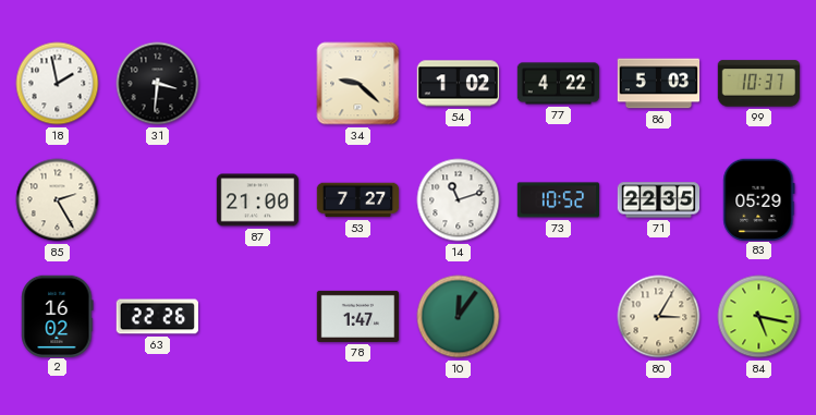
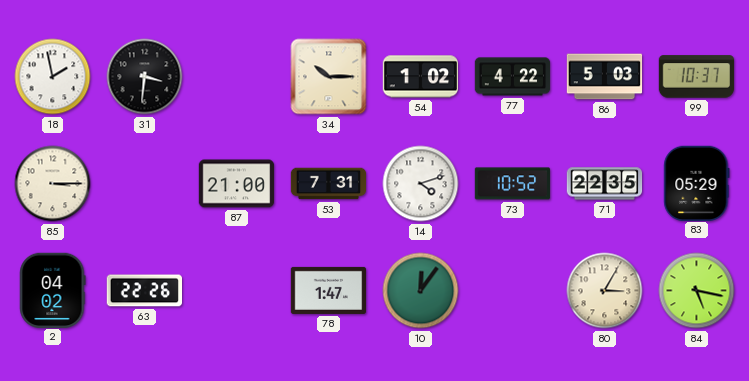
34: 9:22 -> 10:15
85: 2:25 -> 3:15
53: 7:27 -> 7:31
14: 11:12 -> 4:12
2: 16:02 -> 04:02
